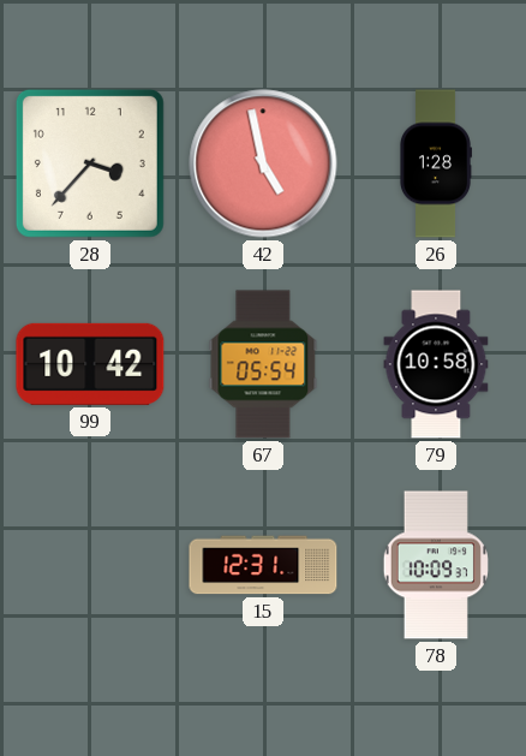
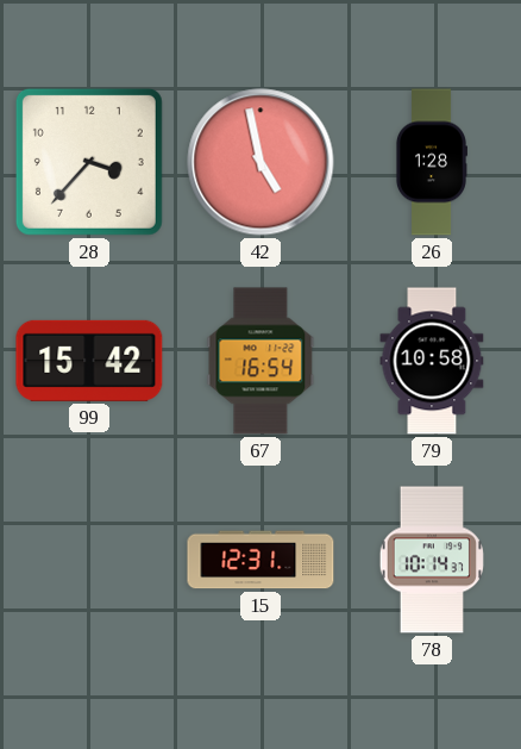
99: 10:42 -> 15:42
67: 05:54 -> 16:54
78: 10:09 -> 10:14
